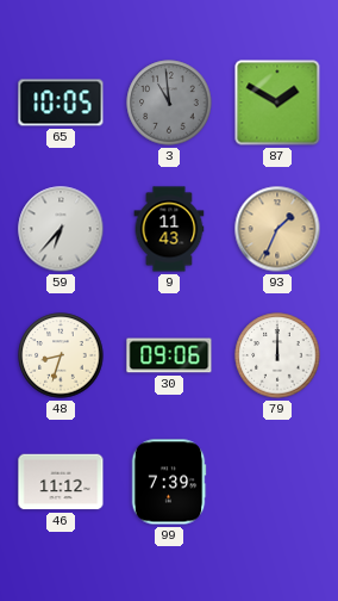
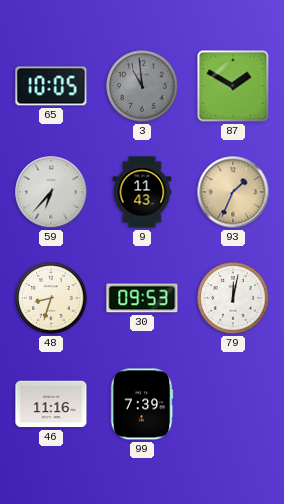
30: 09:06 -> 09:53
79: 12:00 -> 12:02
46: 11:12 -> 11:16
